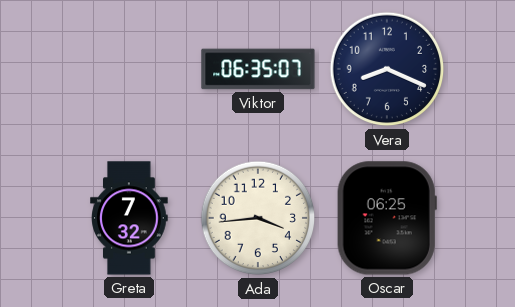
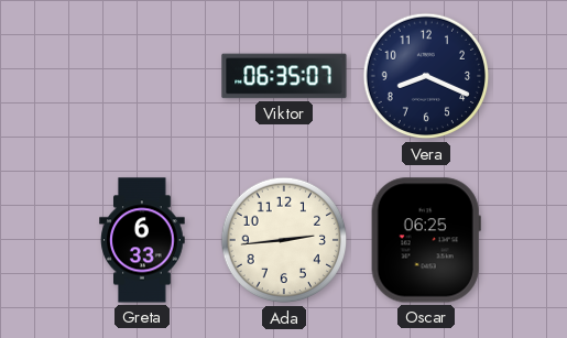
Greta: 7:32 -> 6:33
Ada: 3:44 -> 2:44
